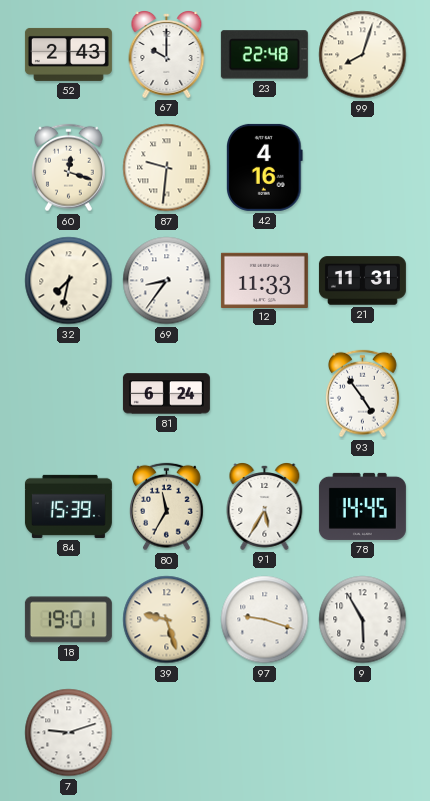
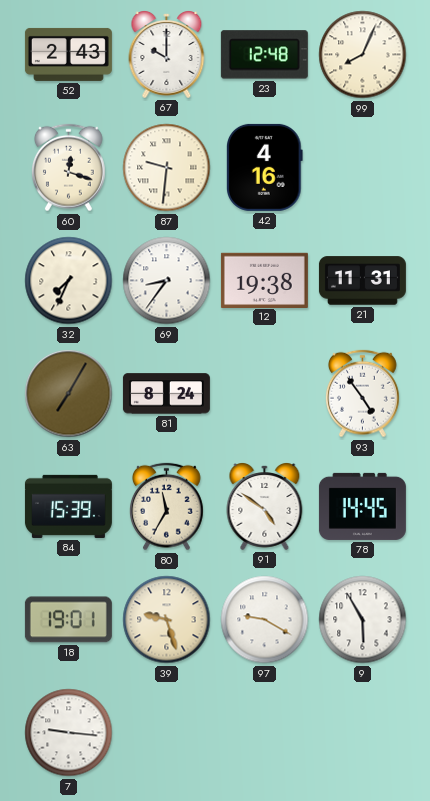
23: 22:48 -> 12:48
99: 8:03 -> 8:04
32: 7:32 -> 7:34
12: 11:33 -> 19:38
63: none -> 7:05
81: 6:24 -> 8:24
91: 5:35 -> 4:51
97: 9:18 -> 9:20
7: 9:12 -> 9:16
